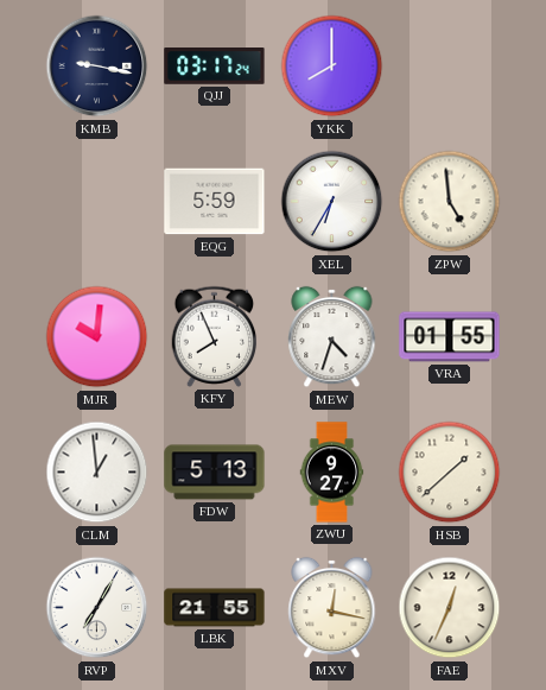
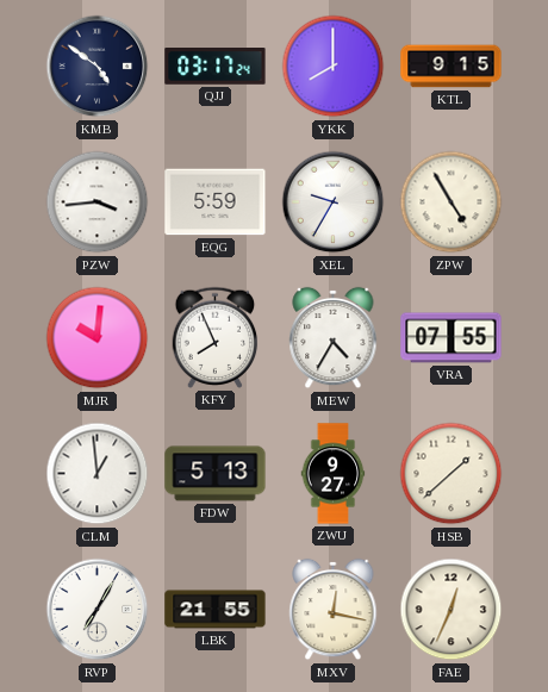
KMB: 9:17 -> 4:51
KTL: none -> 9:15
PZW: none -> 3:44
XEL: 6:35 -> 9:35
ZPW: 4:59 -> 4:55
MEW: 4:33 -> 4:35
VRA: 01:55 -> 07:55
